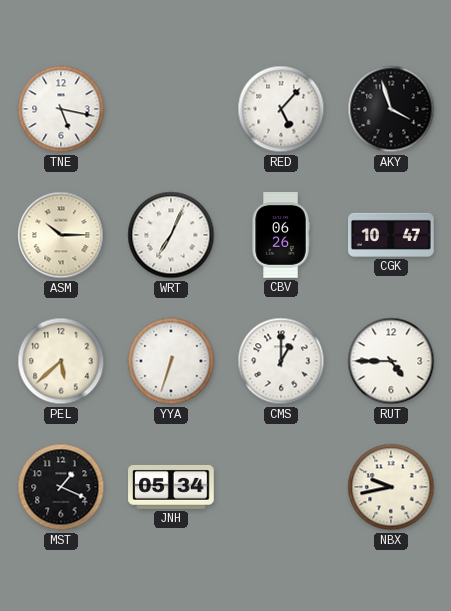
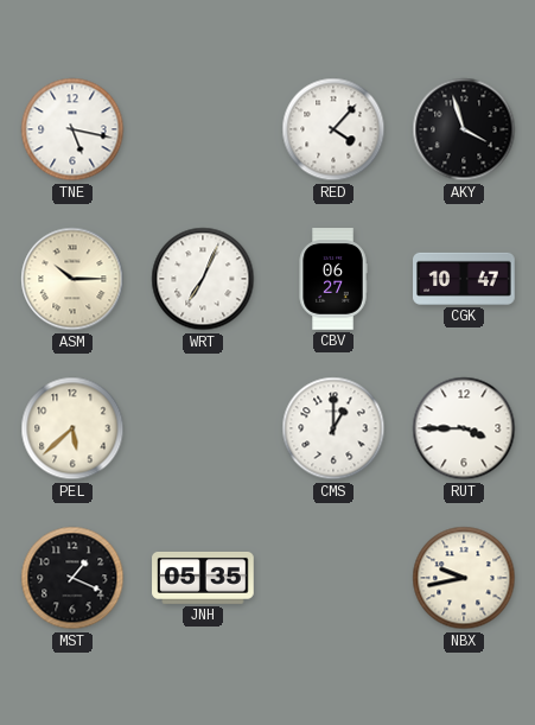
RED: 5:07 -> 4:07
CBV: 06:26 -> 06:27
YYA: 6:33 -> none
RUT: 4:45 -> 3:45
JNH: 05:34 -> 05:35
